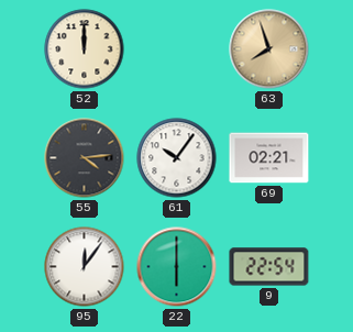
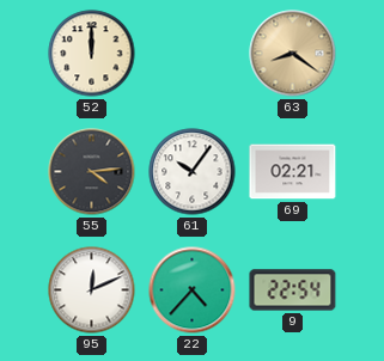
63: 7:57 -> 8:21
95: 12:06 -> 12:11
22: 6:00 -> 4:37
